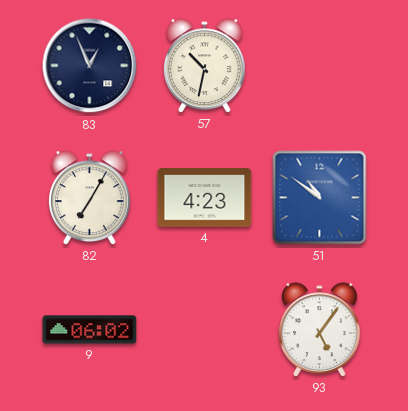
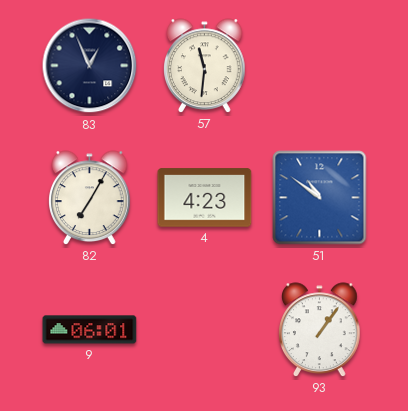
57: 10:32 -> 11:31
9: 06:02 -> 06:01
93: 5:06 -> 1:06
